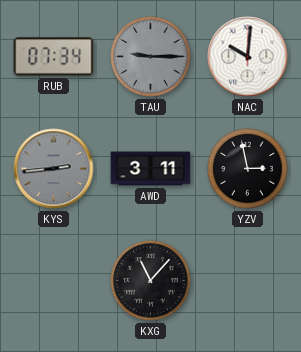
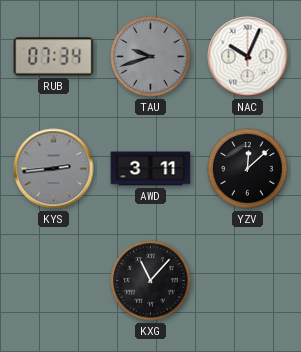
TAU: 9:15 -> 9:42
NAC: 10:01 -> 10:04
YZV: 2:58 -> 12:08
